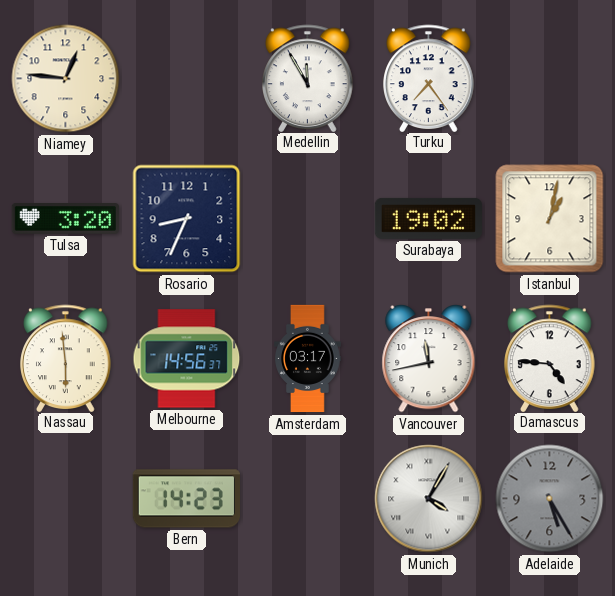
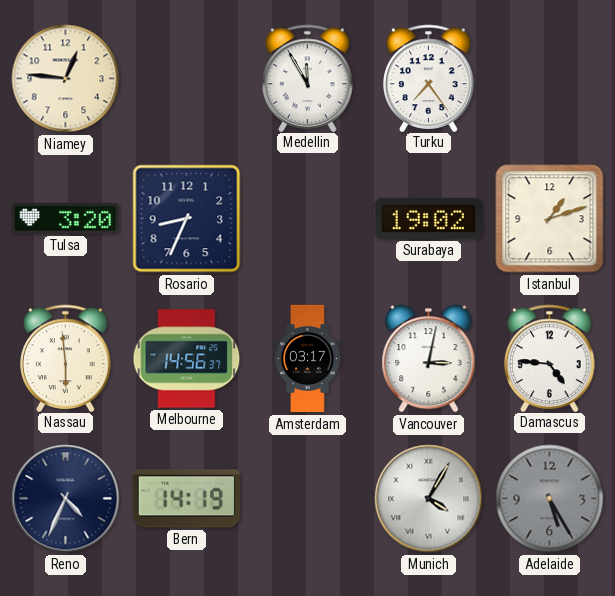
Istanbul: 1:02 -> 1:12
Vancouver: 11:43 -> 3:02
Reno: none -> 4:34
Bern: 14:23 -> 14:19
